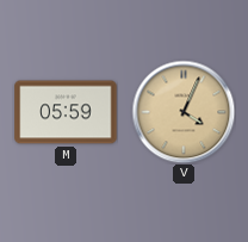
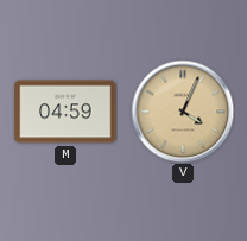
M: 05:59 -> 04:59
